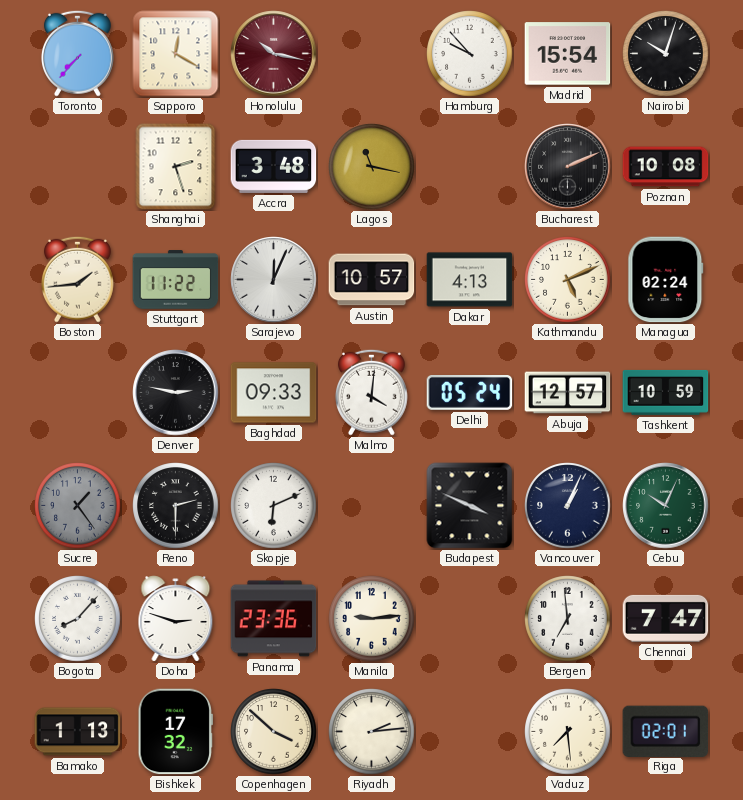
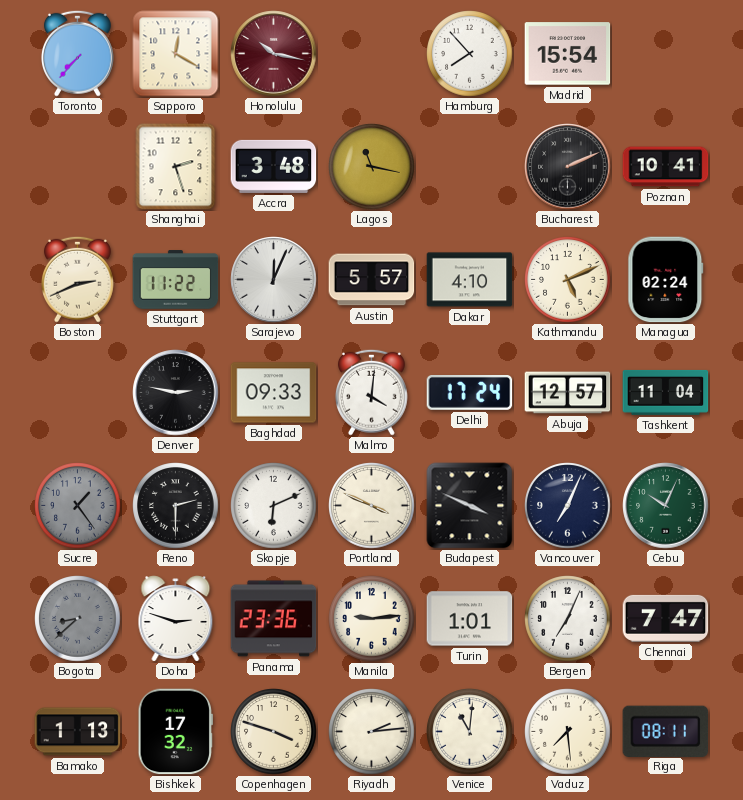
Hamburg: 9:53 -> 7:53
Nairobi: 10:03 -> none
Poznan: 10:08 -> 10:41
Boston: 1:44 -> 2:41
Austin: 10:57 -> 5:57
Dakar: 4:13 -> 4:10
Delhi: 05:24 -> 17:24
Tashkent: 10:59 -> 11:04
Portland: none -> 3:49
Vancouver: 1:04 -> 7:04
Bogota: 8:07 -> 8:38
Bogota dial: white -> grey
Turin: none -> 1:01
Bergen: 6:59 -> 7:04
Copenhagen: 3:52 -> 3:48
Venice: none -> 11:01
Riga: 02:01 -> 08:11
